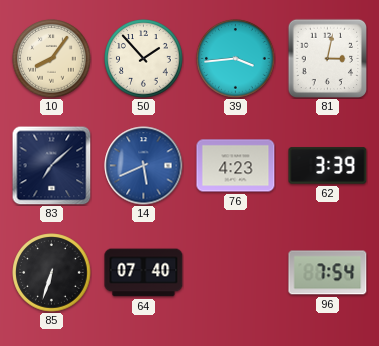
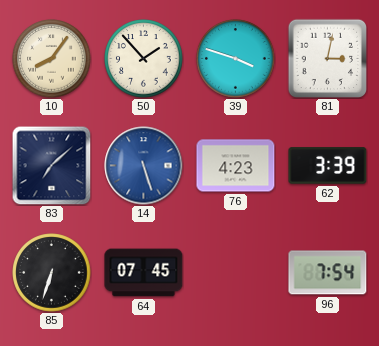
39: 3:44 -> 3:48
14: 5:41 -> 5:27
64: 07:40 -> 07:45
